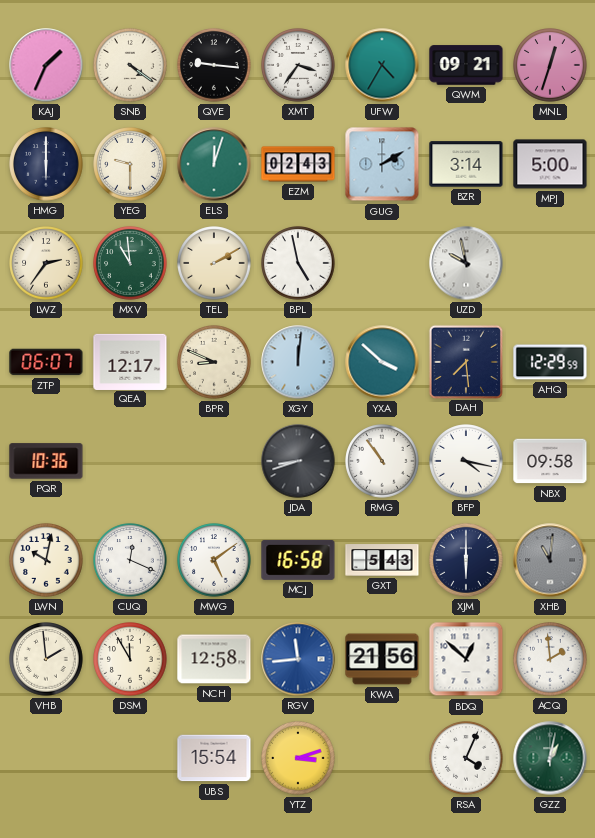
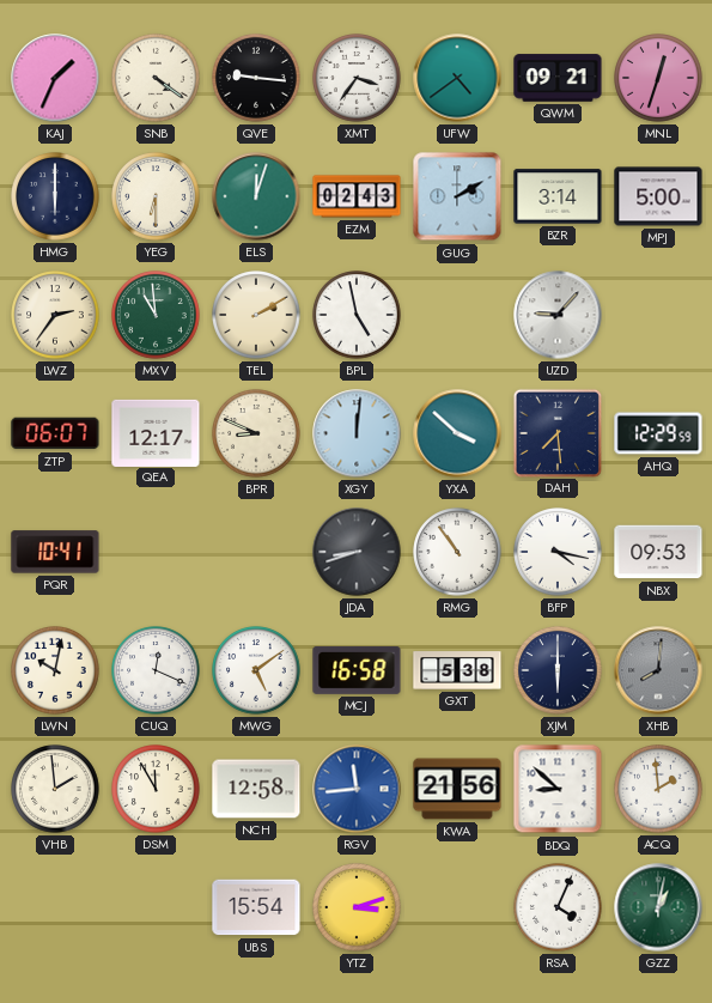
UFW: 4:35 -> 4:39
YEG: 9:30 -> 6:30
UZD: 9:58 -> 9:07
PQR: 10:36 -> 10:41
NBX: 09:58 -> 09:53
GXT: 5:43 -> 5:38
XHB: 11:01 -> 8:01
BDQ: 12:52 -> 8:52
